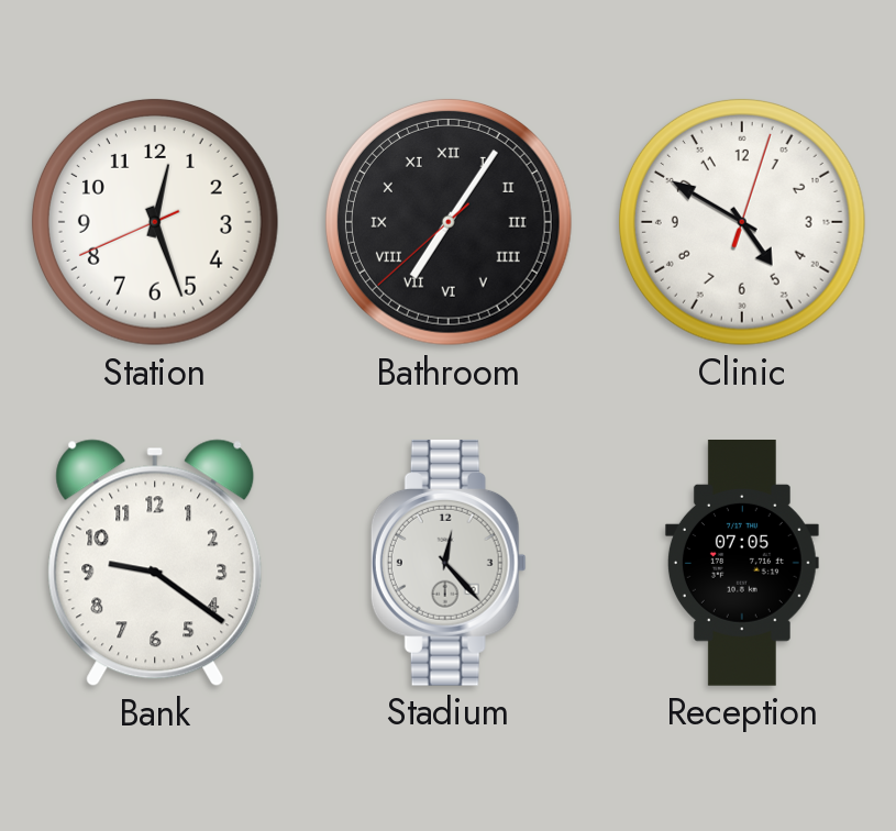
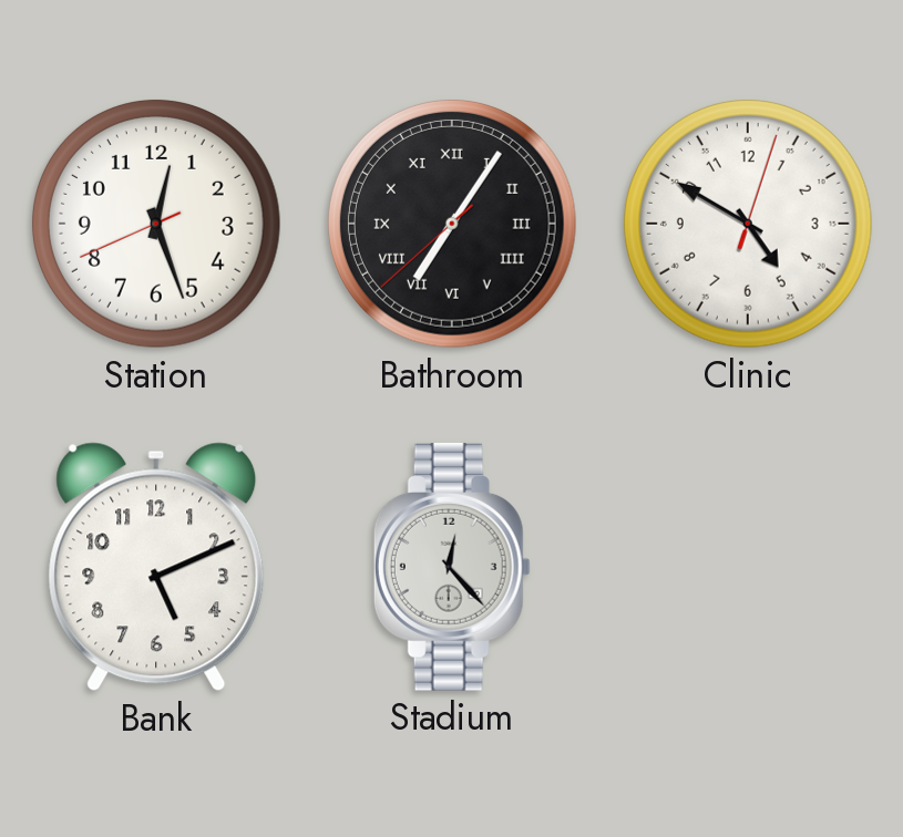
Bank: 9:21 -> 5:11
Reception: 07:05 -> none
